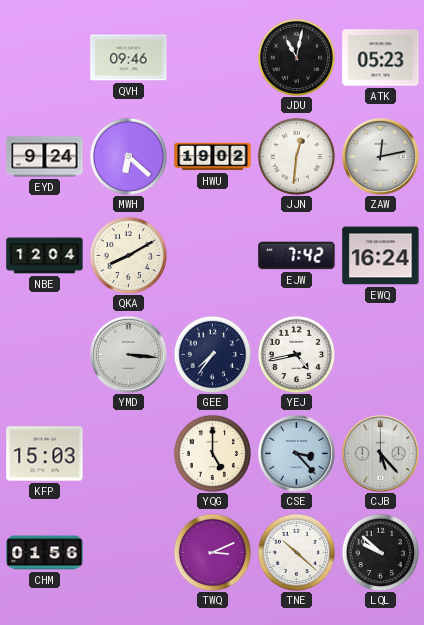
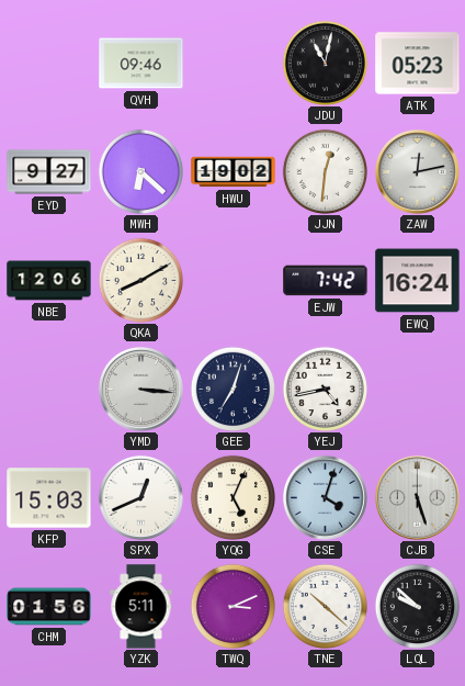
EYD: 9:24 -> 9:27
NBE: 12:04 -> 12:06
GEE: 7:36 -> 7:03
SPX: none -> 12:41
YQG: 5:00 -> 5:04
CSE: 3:23 -> 4:03
CJB: 5:23 -> 5:27
YZK: none -> 5:11
